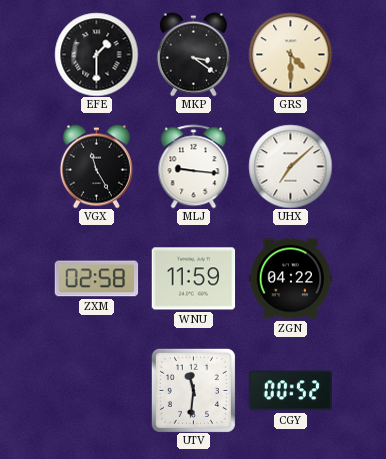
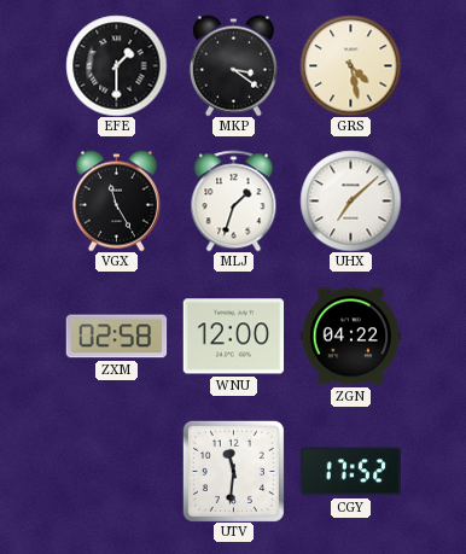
GRS: 4:30 -> 4:28
MLJ: 9:16 -> 1:33
WNU: 11:59 -> 12:00
CGY: 00:52 -> 17:52
